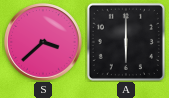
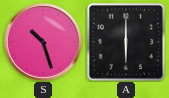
S: 3:38 -> 10:27
